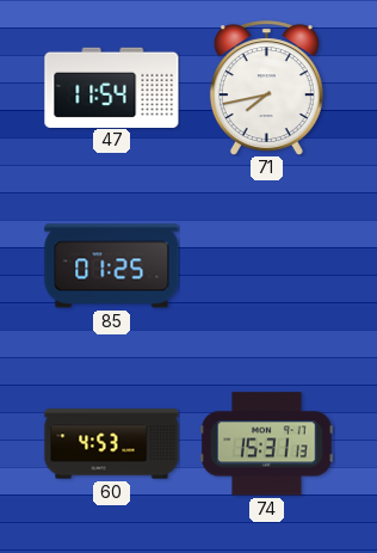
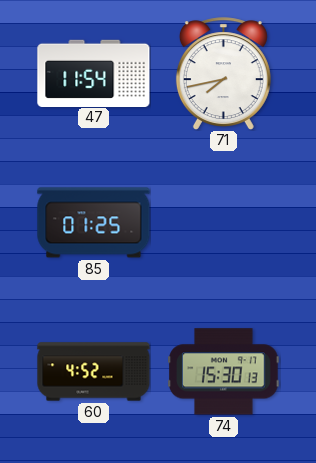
60: 4:53 -> 4:52
74: 15:31 -> 15:30
